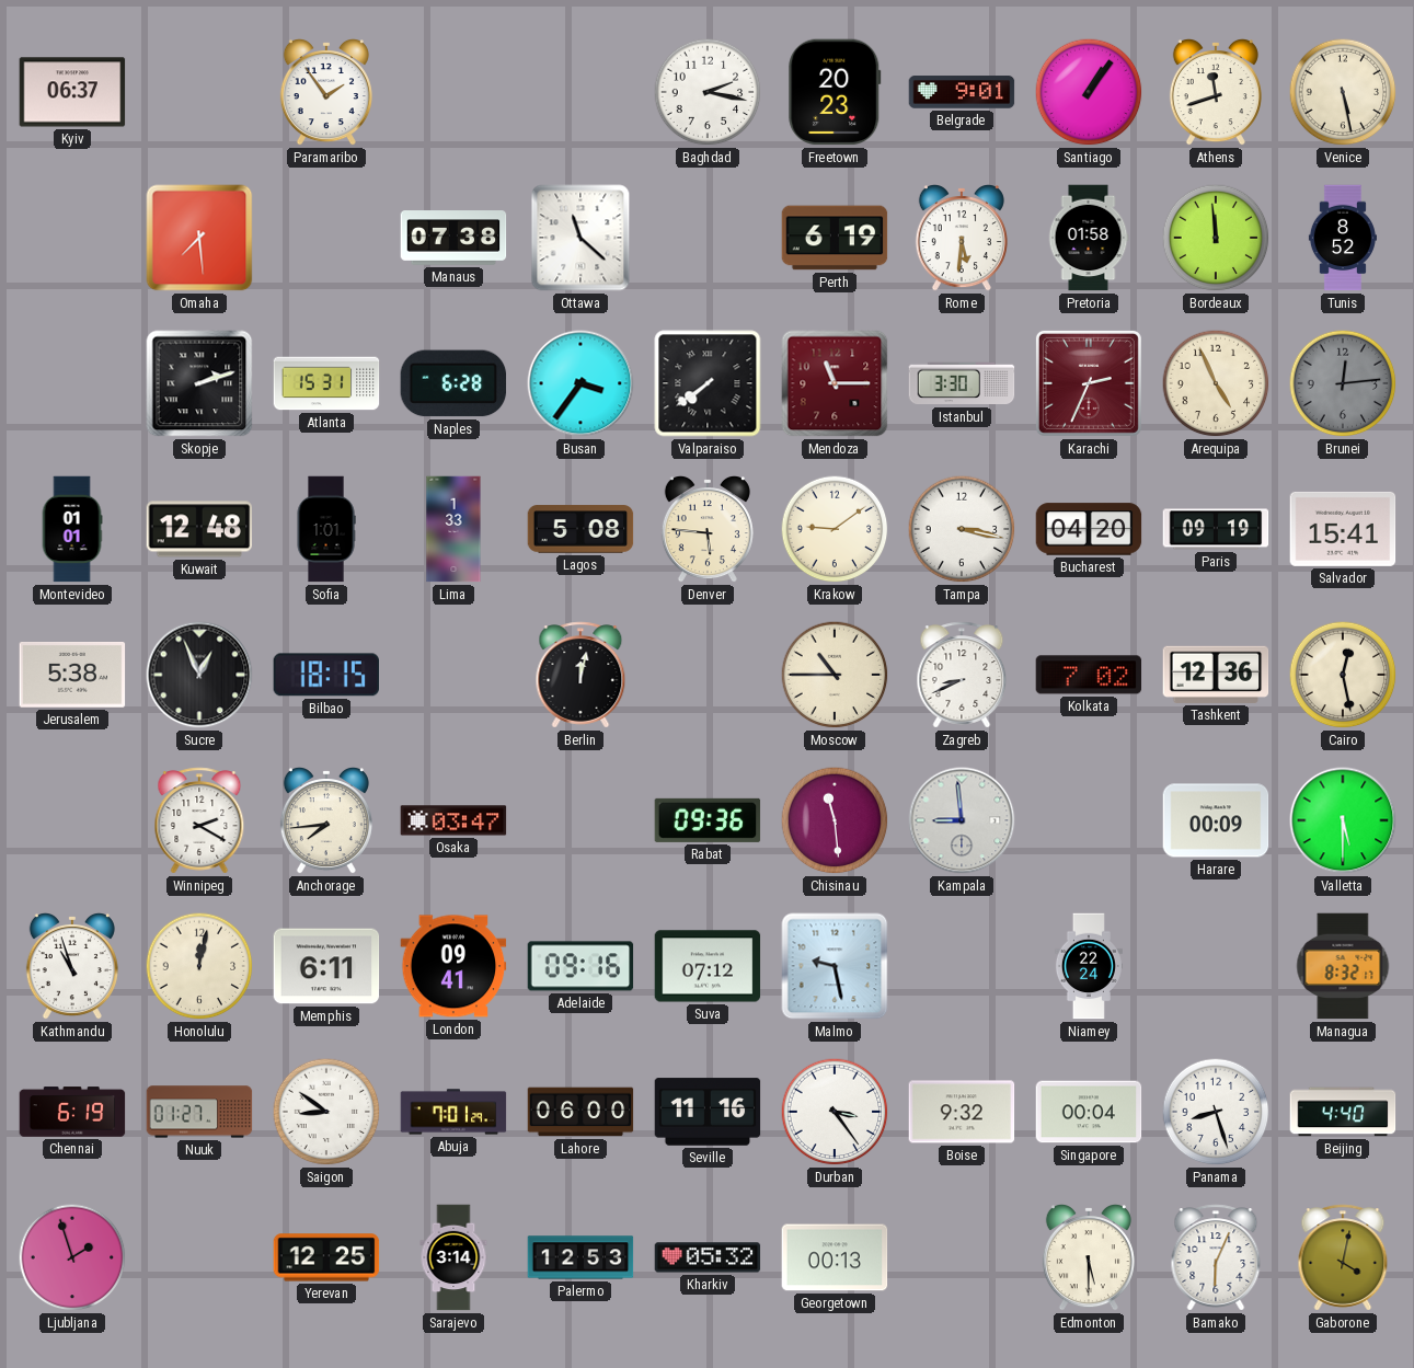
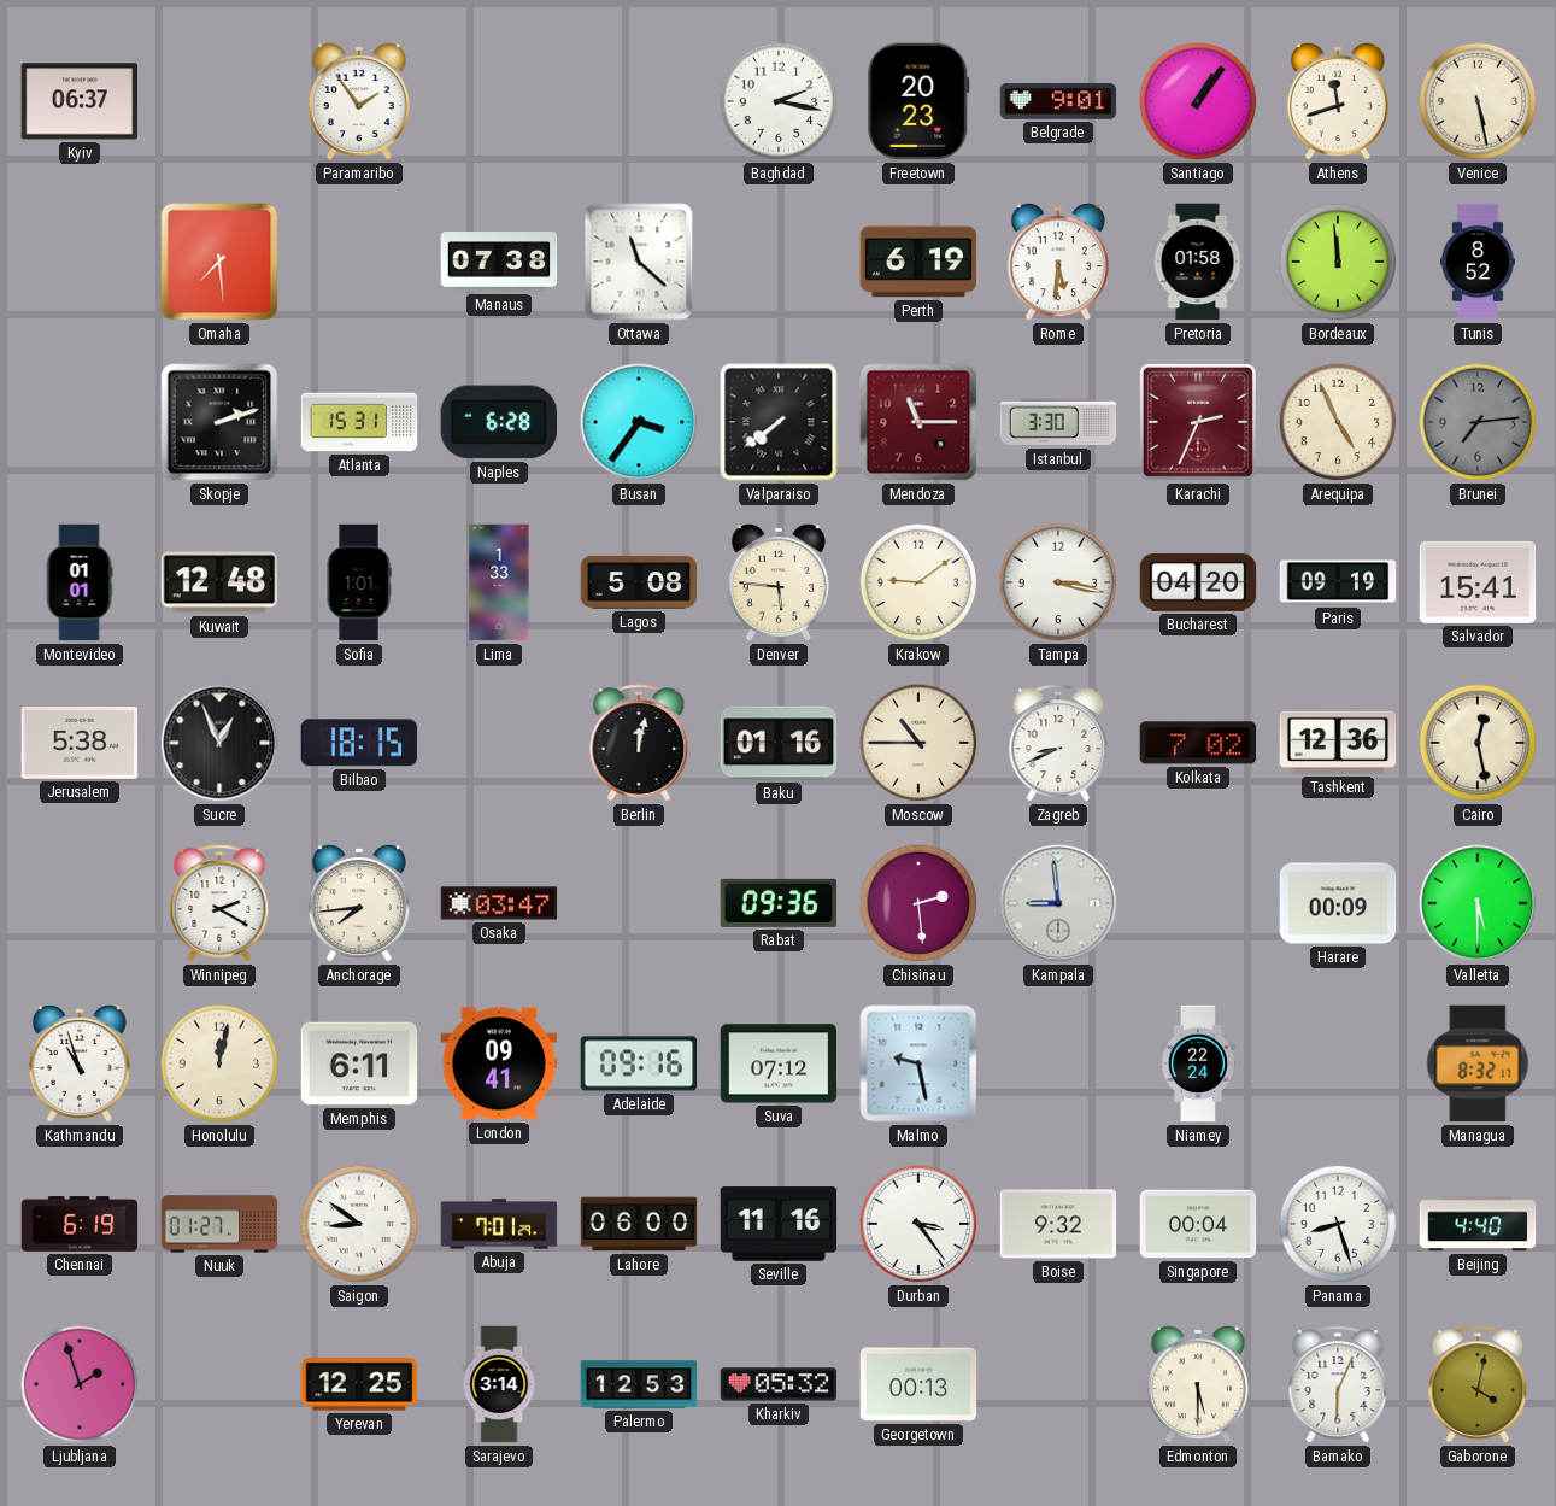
Brunei: 12:14 -> 7:14
Baku: none -> 01:16
Chisinau: 11:29 -> 2:29
